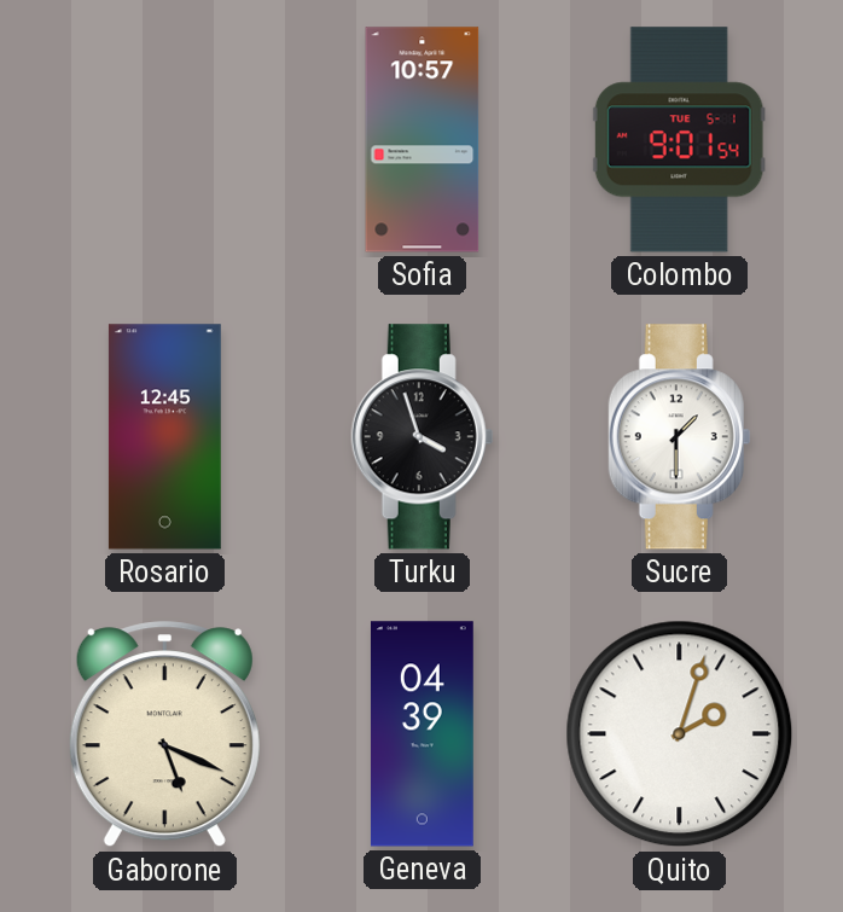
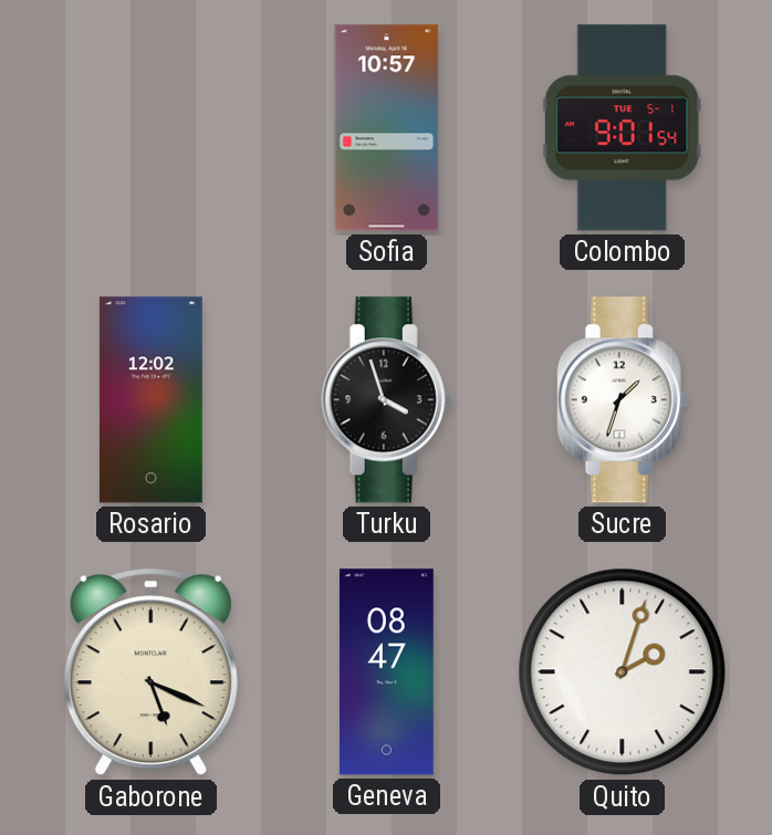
Rosario: 12:45 -> 12:02
Sucre: 1:30 -> 1:33
Geneva: 04:39 -> 08:47
